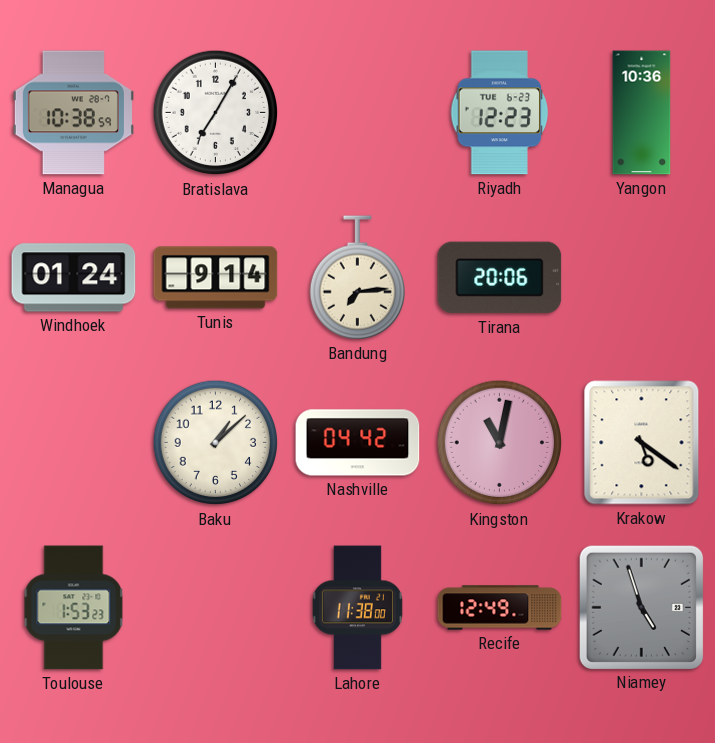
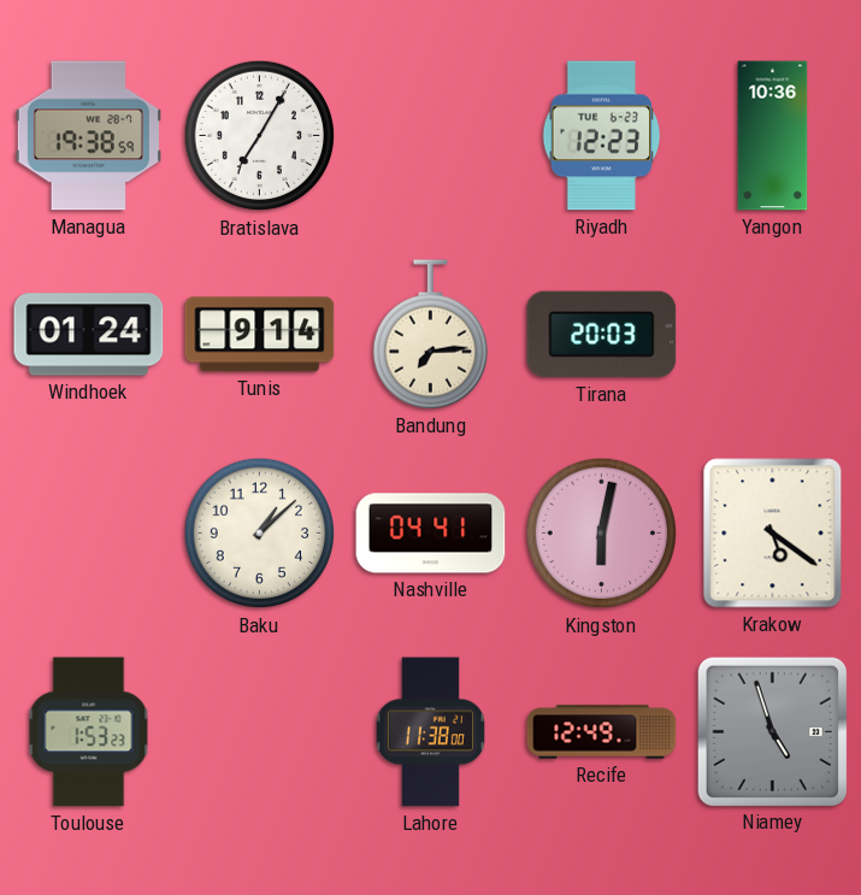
Managua: 10:38 -> 19:38
Tirana: 20:06 -> 20:03
Nashville: 04:42 -> 04:41
Kingston: 11:02 -> 6:02
